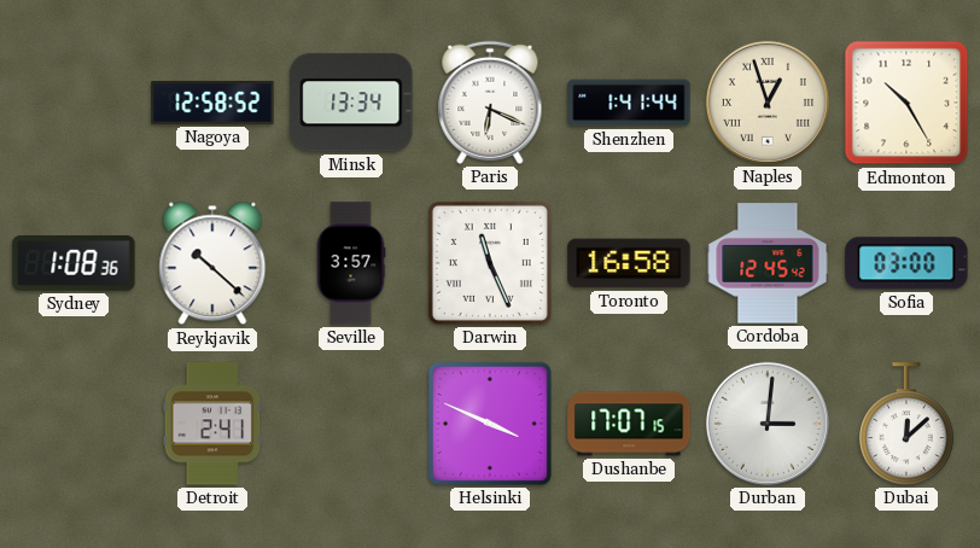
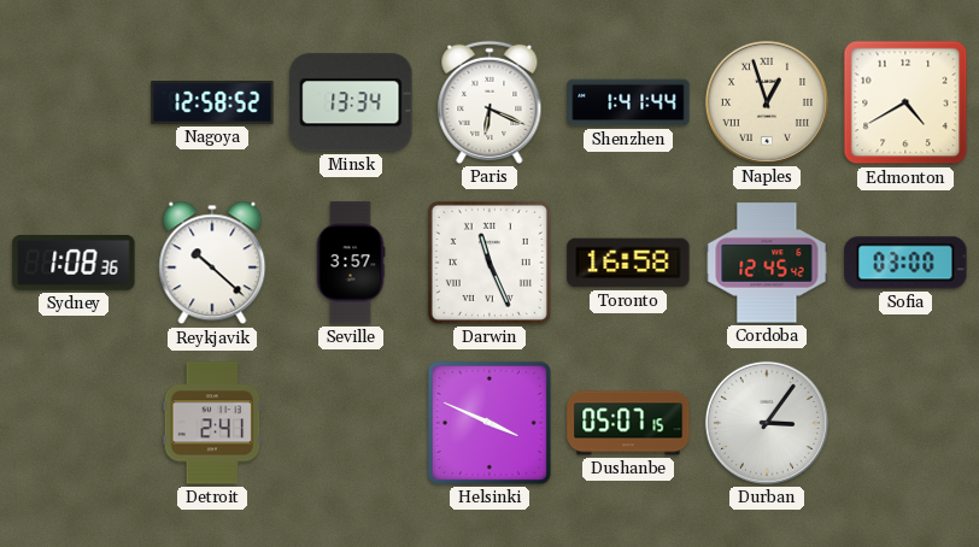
Edmonton: 10:25 -> 4:40
Dushanbe: 17:07 -> 05:07
Durban: 3:01 -> 3:06
Dubai: 12:08 -> none
